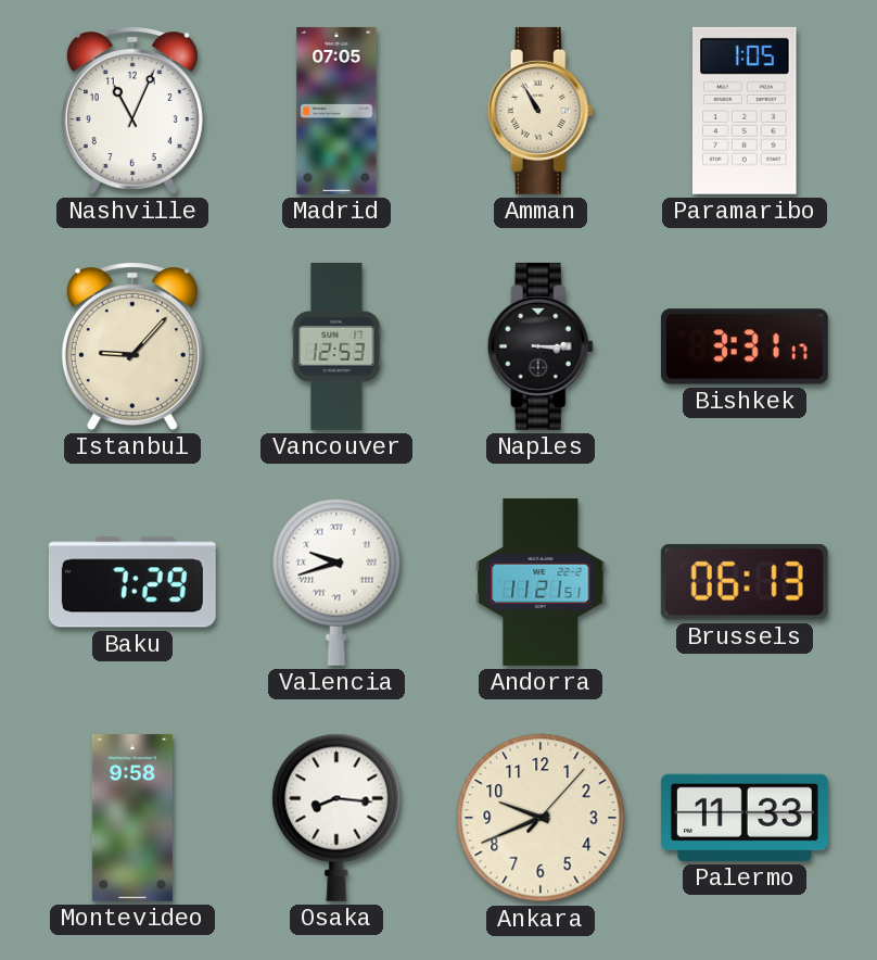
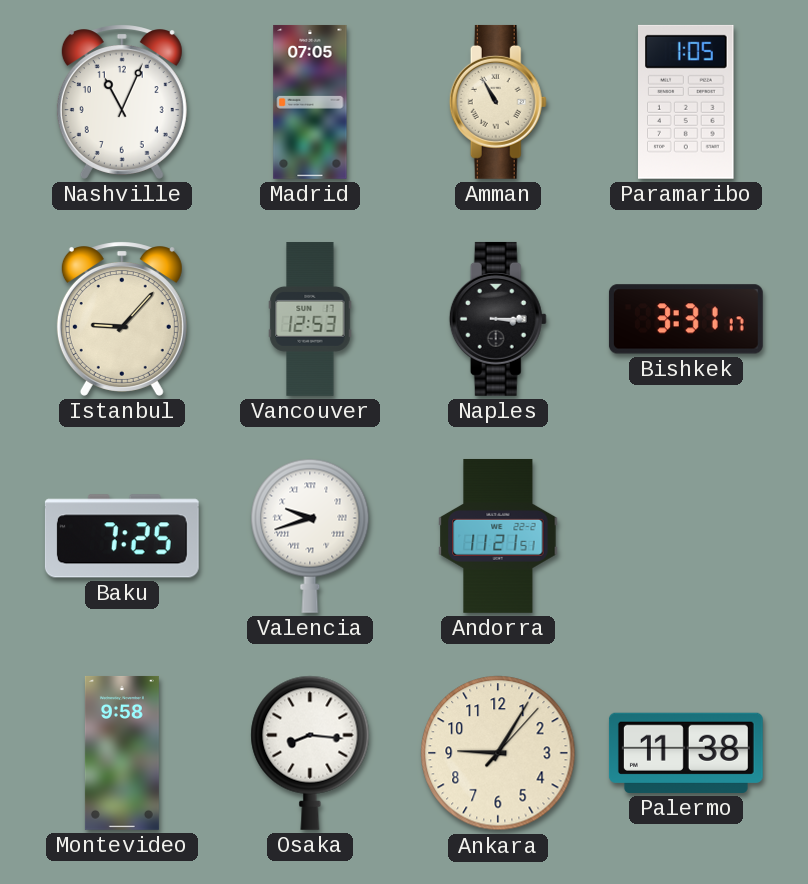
Baku: 7:29 -> 7:25
Brussels: 06:13 -> none
Ankara: 9:41 -> 9:05
Palermo: 11:33 -> 11:38
